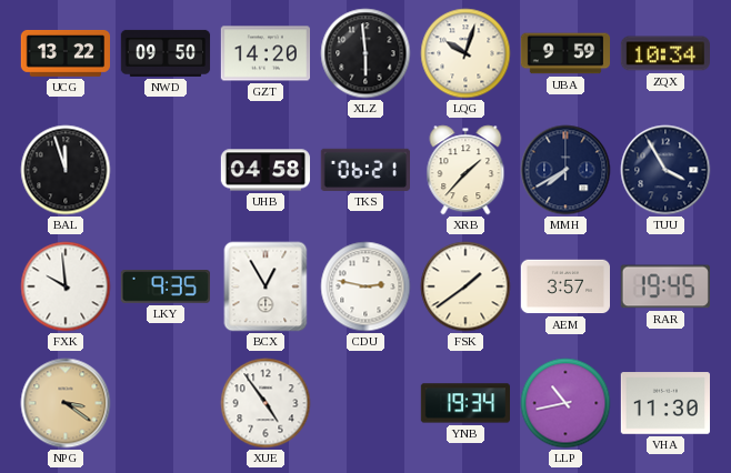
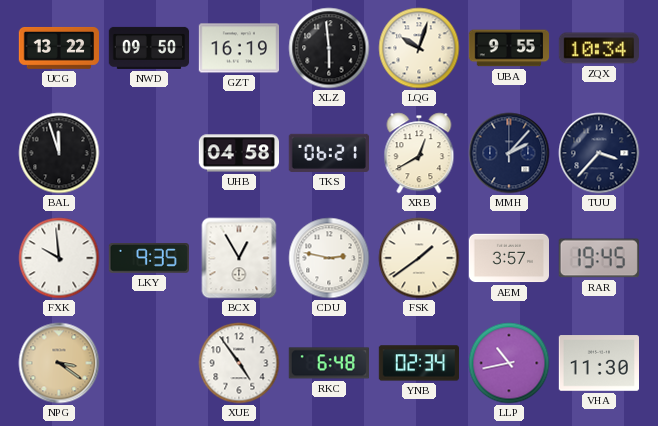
GZT: 14:20 -> 16:19
UBA: 9:59 -> 9:55
XRB: 1:37 -> 12:40
MMH: 7:40 -> 2:07
TUU: 3:55 -> 3:37
RKC: none -> 6:48
YNB: 19:34 -> 02:34
